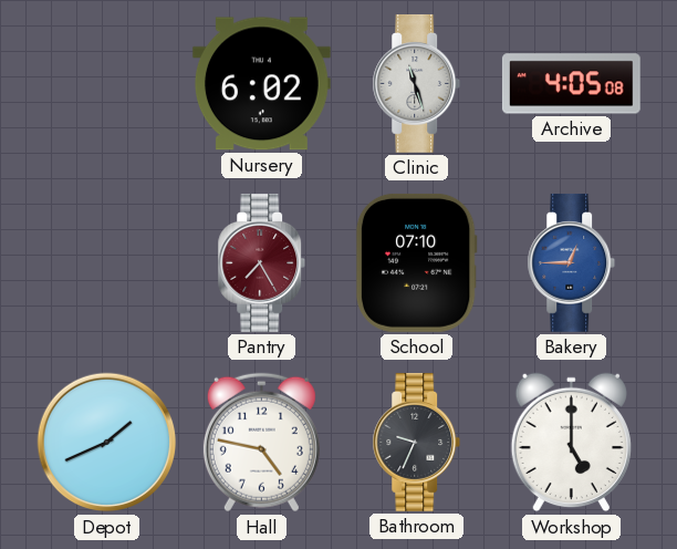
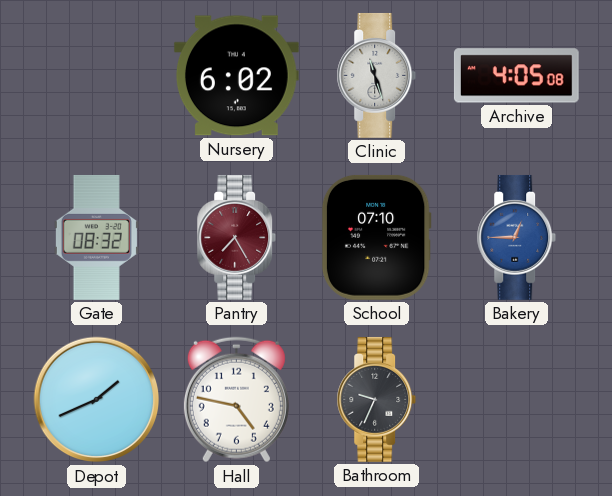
Gate: none -> 08:32
Workshop: 5:00 -> none
